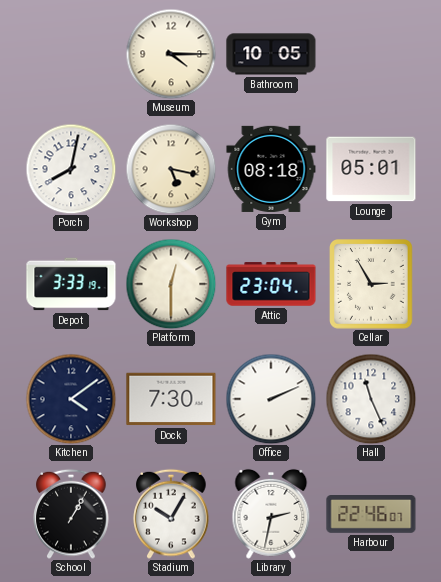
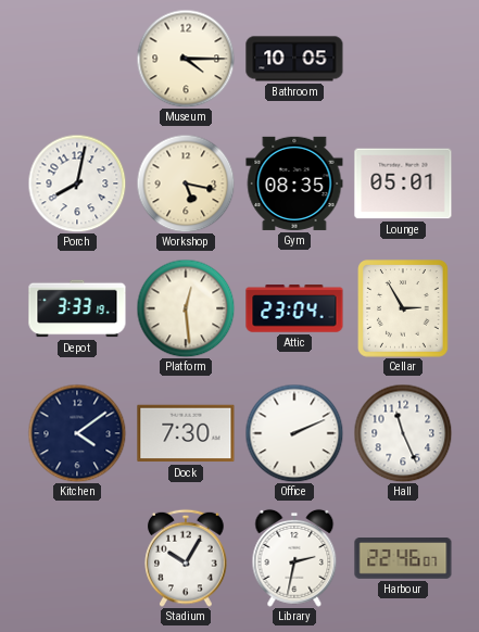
Gym: 08:18 -> 08:35
Platform: 12:30 -> 12:29
School: 1:05 -> none
